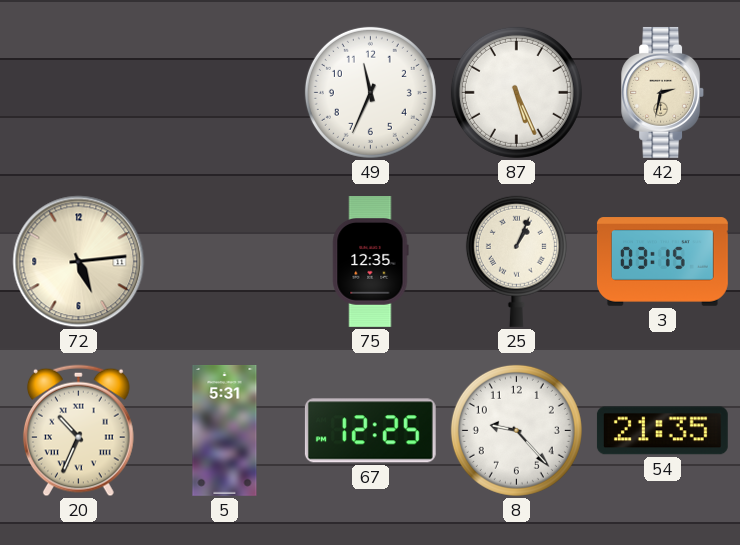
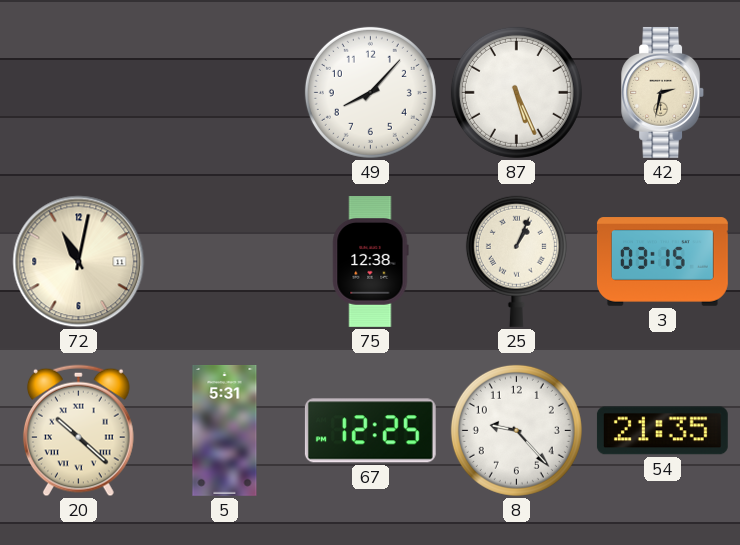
49: 11:34 -> 8:07
72: 5:14 -> 11:02
75: 12:35 -> 12:38
20: 10:34 -> 10:22
